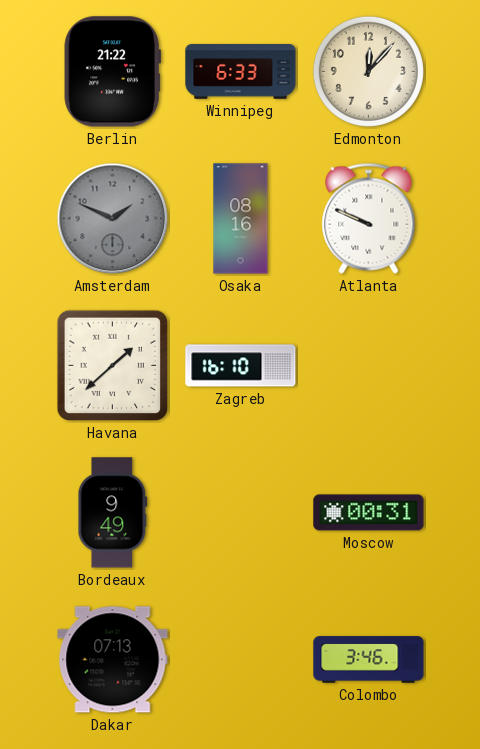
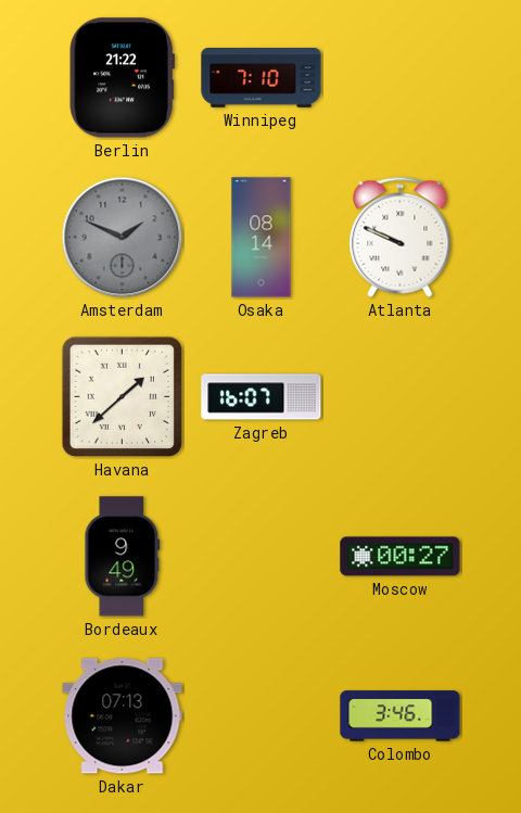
Winnipeg: 6:33 -> 7:10
Edmonton: 12:07 -> none
Osaka: 08:16 -> 08:14
Zagreb: 16:10 -> 16:07
Moscow: 00:31 -> 00:27
